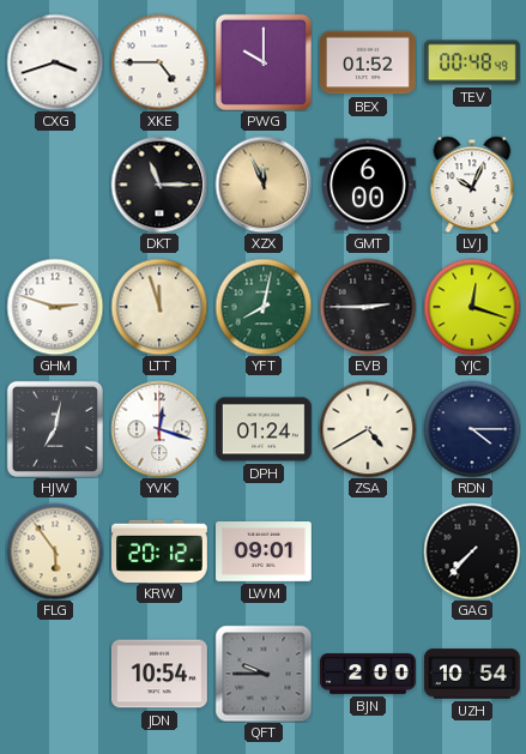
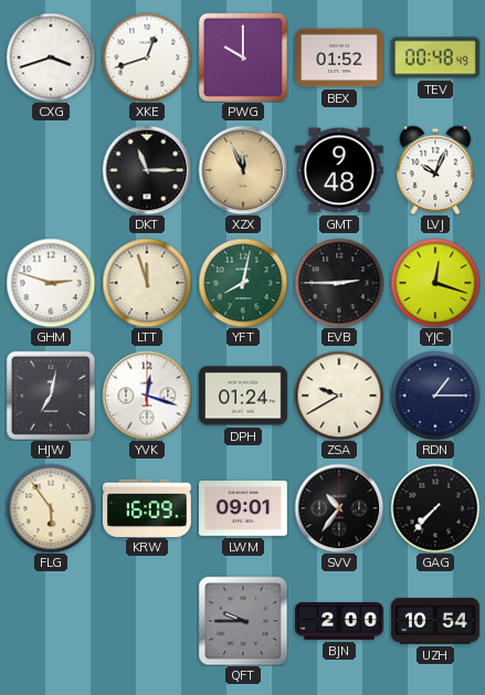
XKE: 4:45 -> 12:42
GMT: 6:00 -> 9:48
ZSA: 4:40 -> 9:40
RDN: 4:15 -> 1:15
KRW: 20:12 -> 16:09
SVV: none -> 10:36
JDN: 10:54 -> none
